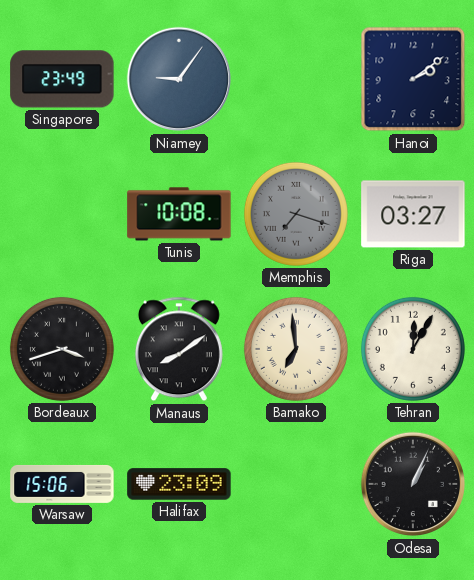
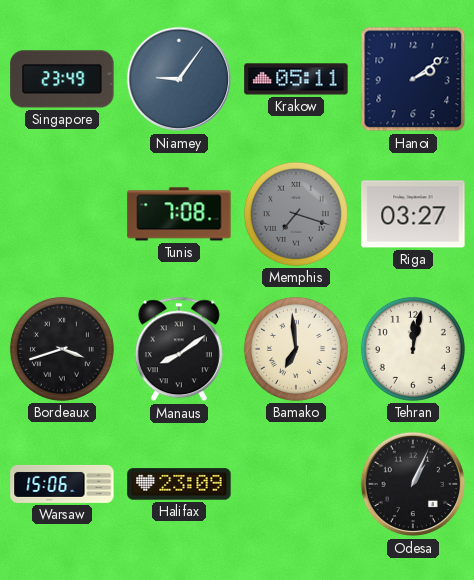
Krakow: none -> 05:11
Tunis: 10:08 -> 7:08
Tehran: 12:05 -> 12:02
